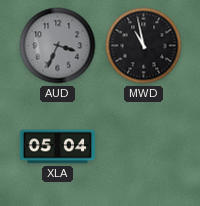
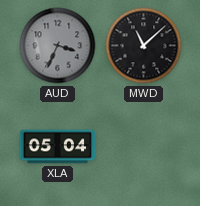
MWD: 10:58 -> 11:08
